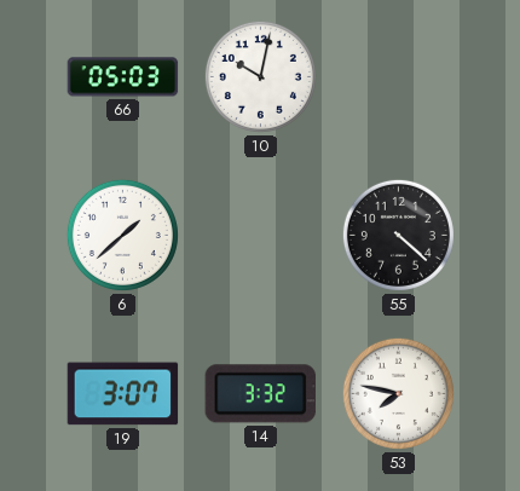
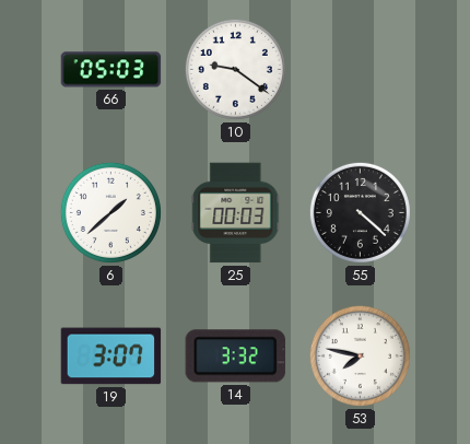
10: 10:02 -> 9:21
25: none -> 00:03
